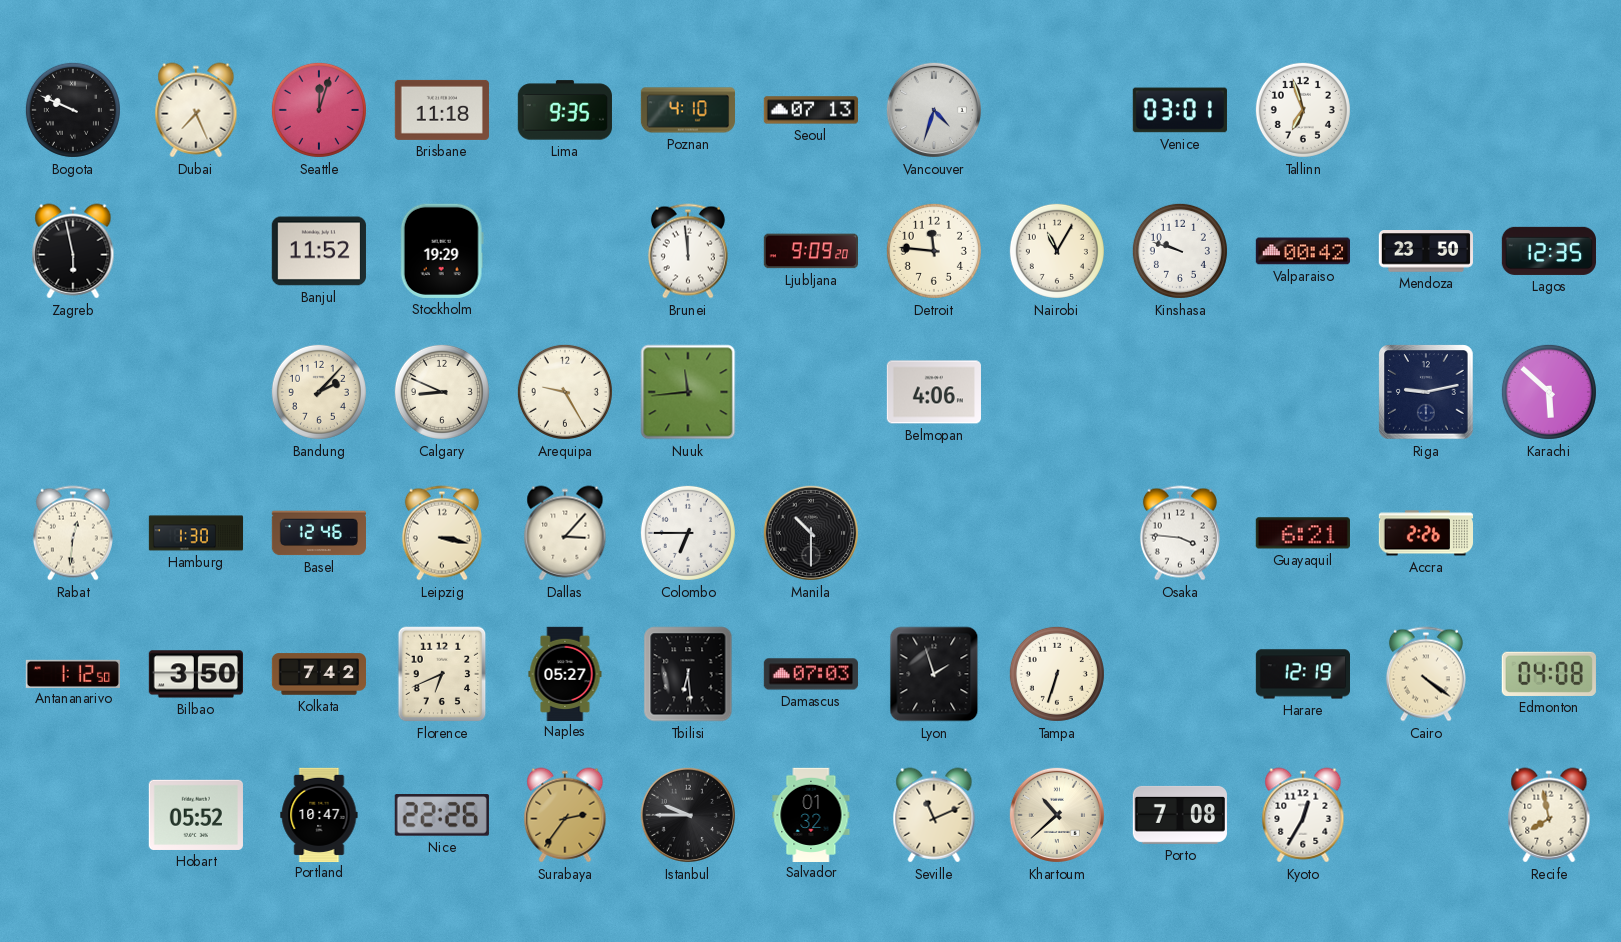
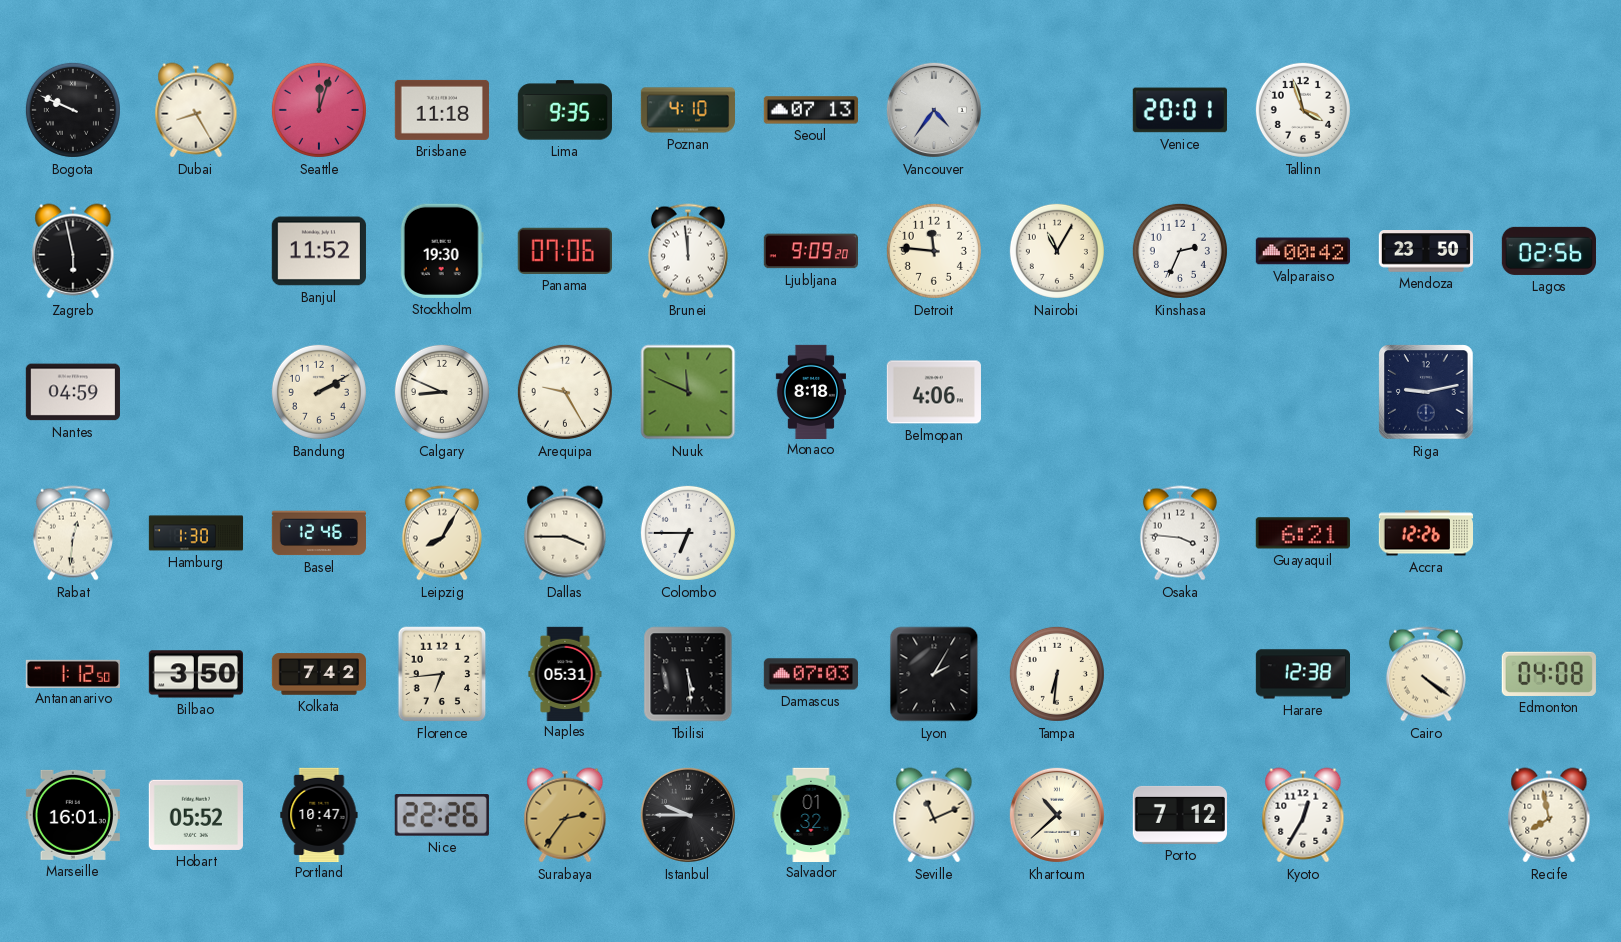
Dubai: 7:26 -> 8:25
Vancouver: 4:33 -> 4:36
Venice: 03:01 -> 20:01
Tallinn: 6:57 -> 3:57
Stockholm: 19:29 -> 19:30
Panama: none -> 07:06
Kinshasa: 9:48 -> 2:34
Lagos: 12:35 -> 02:56
Nantes: none -> 04:59
Bandung: 2:07 -> 2:10
Nuuk: 11:44 -> 11:49
Monaco: none -> 8:18
Karachi: 5:52 -> none
Leipzig: 3:17 -> 8:05
Dallas: 3:07 -> 3:45
Manila: 10:30 -> none
Accra: 2:26 -> 12:26
Florence: 6:41 -> 6:44
Naples: 05:27 -> 05:31
Tbilisi: 6:29 -> 5:29
Lyon: 1:57 -> 2:05
Tampa: 6:33 -> 6:31
Harare: 12:19 -> 12:38
Marseille: none -> 16:01
Porto: 7:08 -> 7:12
